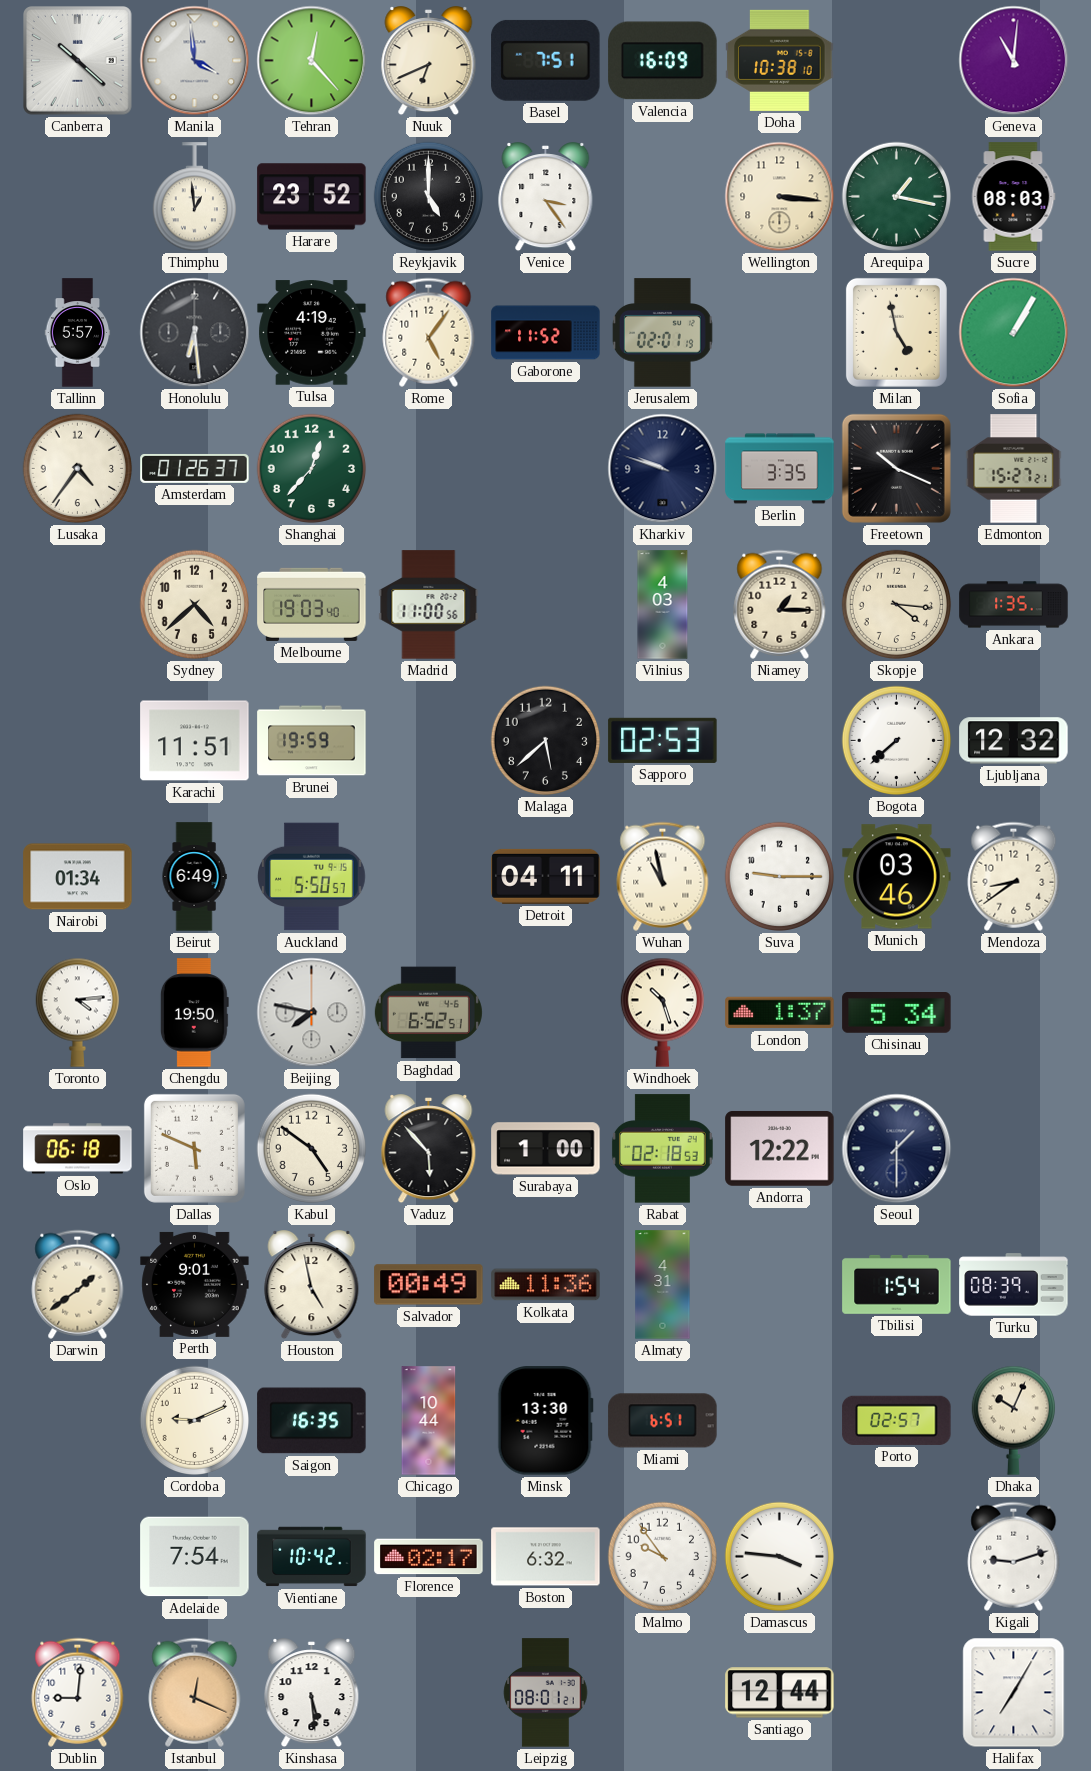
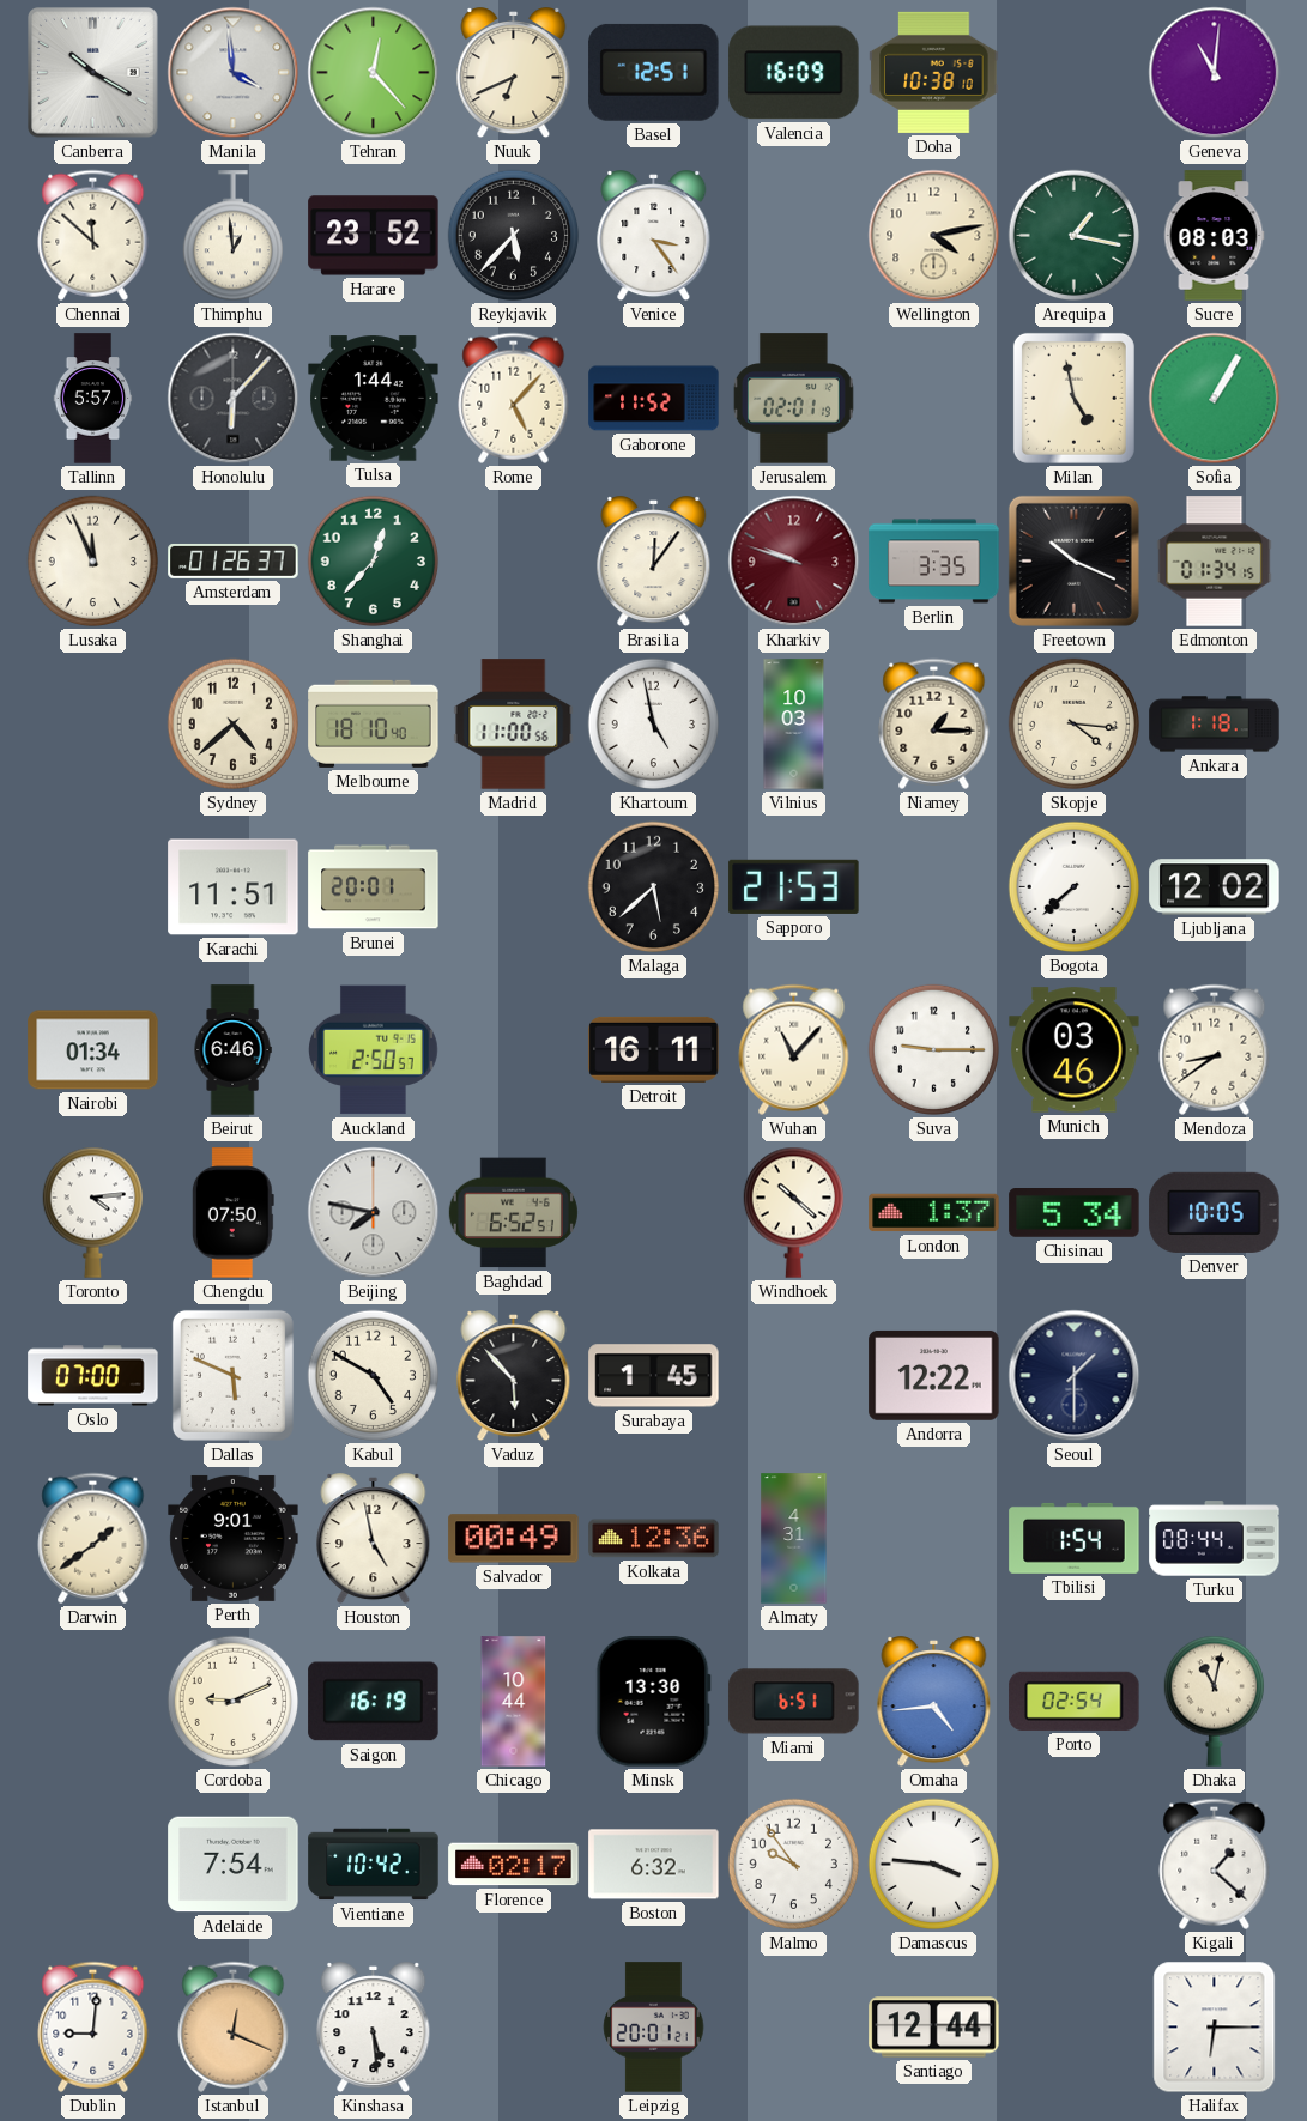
Canberra: 10:22 -> 10:20
Basel: 7:51 -> 12:51
Chennai: none -> 11:52
Reykjavik: 5:00 -> 5:37
Wellington: 3:16 -> 4:13
Honolulu: 6:29 -> 6:07
Tulsa: 4:19 -> 1:44
Rome: 5:06 -> 5:07
Lusaka: 4:36 -> 11:56
Brasilia: none -> 12:06
Kharkiv dial: navy -> burgundy
Edmonton: 15:27 -> 01:34
Melbourne: 19:03 -> 18:10
Khartoum: none -> 4:58
Vilnius: 4:03 -> 10:03
Ankara: 1:35 -> 1:18
Brunei: 19:59 -> 20:01
Sapporo: 02:53 -> 21:53
Ljubljana: 12:32 -> 12:02
Beirut: 6:49 -> 6:46
Auckland: 5:50 -> 2:50
Detroit: 04:11 -> 16:11
Wuhan: 10:58 -> 11:07
Chengdu: 19:50 -> 07:50
Windhoek: 10:27 -> 10:22
Denver: none -> 10:05
Oslo: 06:18 -> 07:00
Kabul: 4:51 -> 4:50
Surabaya: 1:00 -> 1:45
Rabat: 02:18 -> none
Kolkata: 11:36 -> 12:36
Turku: 08:39 -> 08:44
Saigon: 16:35 -> 16:19
Omaha: none -> 4:44
Porto: 02:57 -> 02:54
Dhaka: 10:04 -> 11:02
Kigali: 9:12 -> 1:22
Leipzig: 08:01 -> 20:01
Halifax: 7:05 -> 6:15
